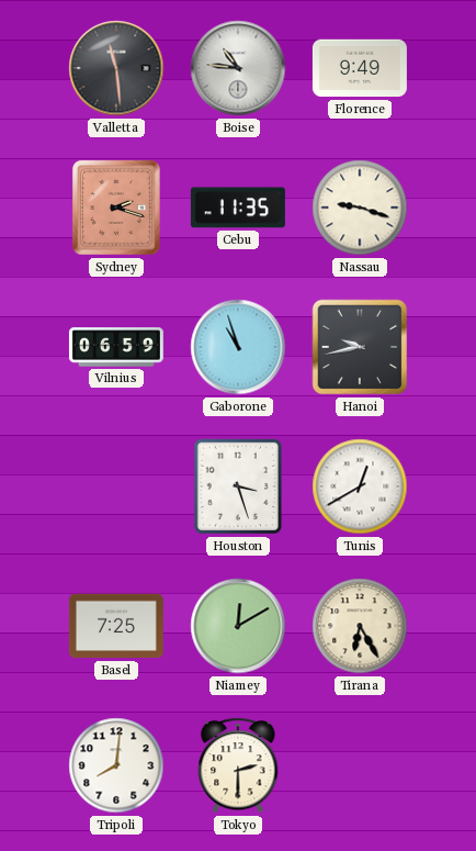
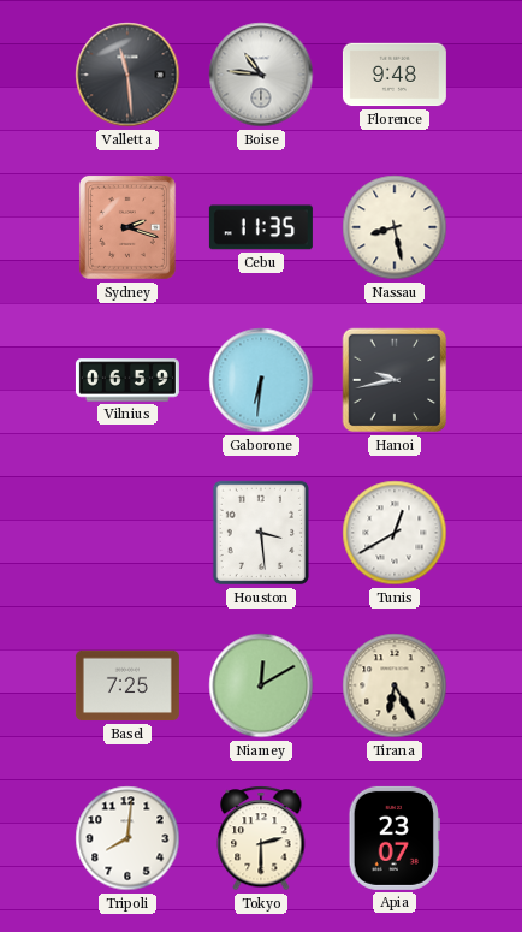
Florence: 9:49 -> 9:48
Nassau: 9:18 -> 8:28
Gaborone: 10:57 -> 6:31
Houston: 3:27 -> 3:29
Apia: none -> 23:07
